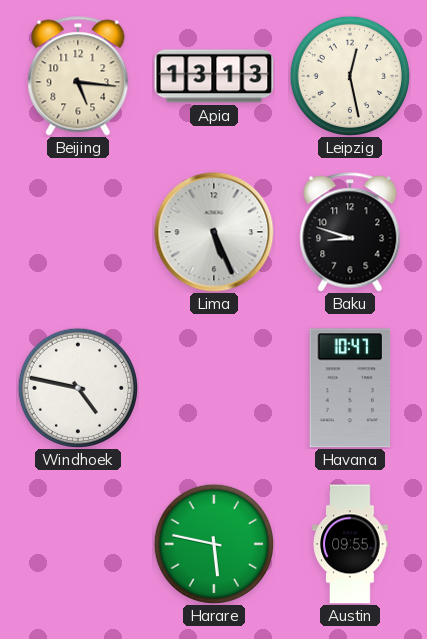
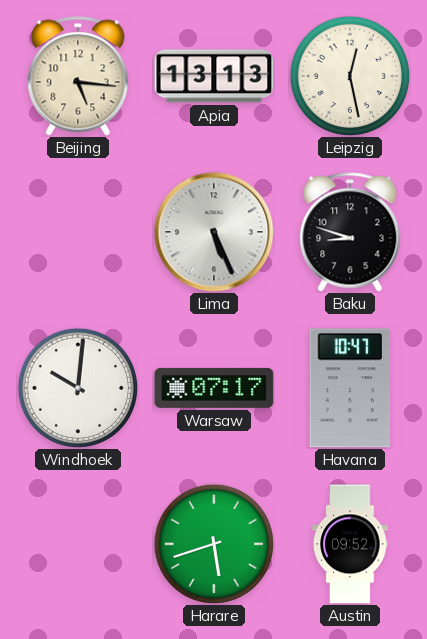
Windhoek: 4:47 -> 10:01
Warsaw: none -> 07:17
Harare: 5:47 -> 5:42
Austin: 09:55 -> 09:52
